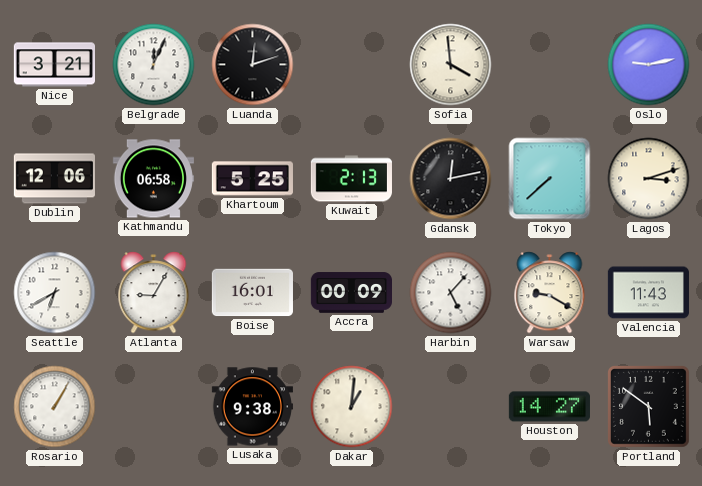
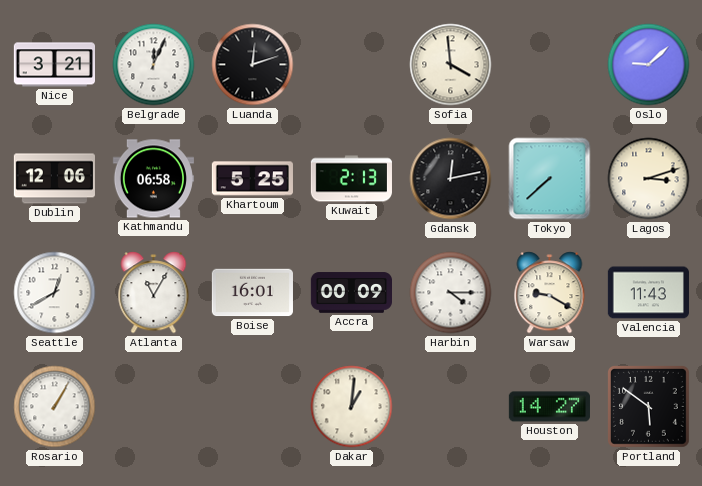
Oslo: 9:13 -> 9:08
Seattle: 6:40 -> 12:40
Atlanta: 9:05 -> 11:05
Harbin: 5:07 -> 4:15
Lusaka: 9:38 -> none
